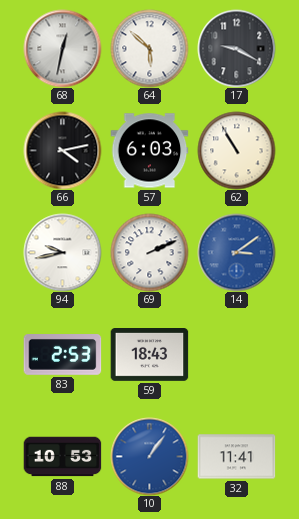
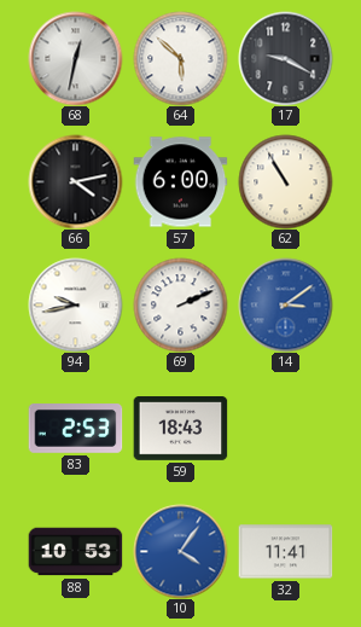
57: 6:03 -> 6:00
10: 1:06 -> 4:06
